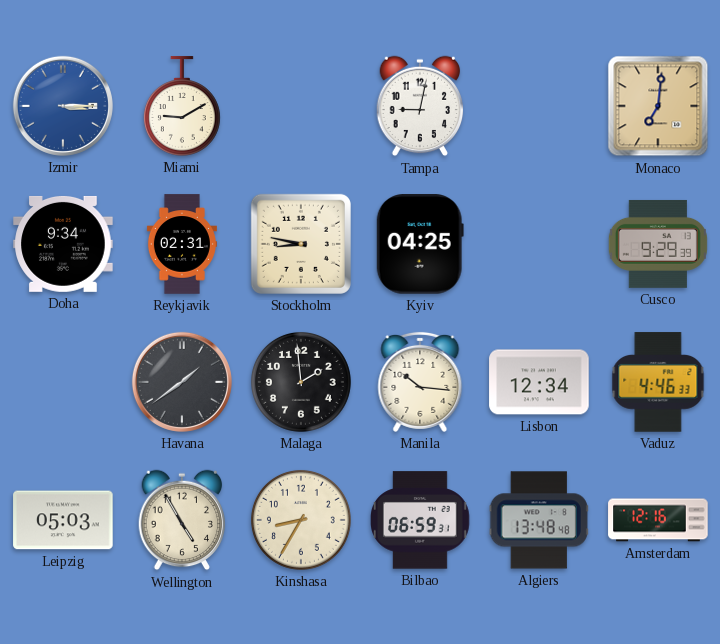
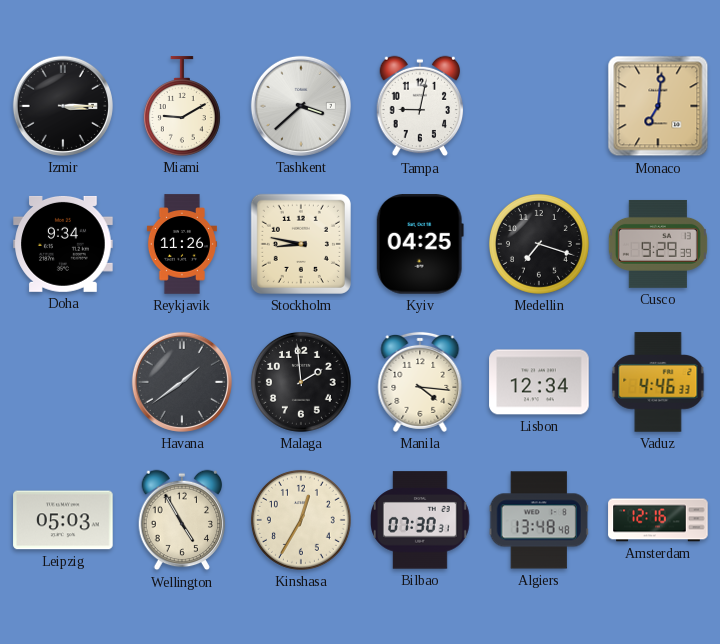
Izmir dial: blue -> black
Tashkent: none -> 3:38
Reykjavik: 02:31 -> 11:26
Medellin: none -> 7:18
Manila: 10:16 -> 4:16
Kinshasa: 8:35 -> 12:35
Bilbao: 06:59 -> 07:30
